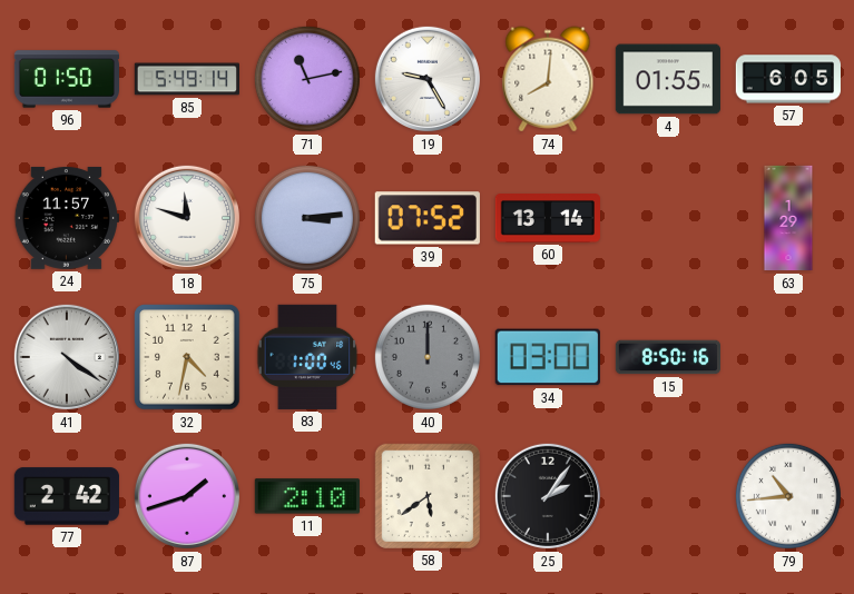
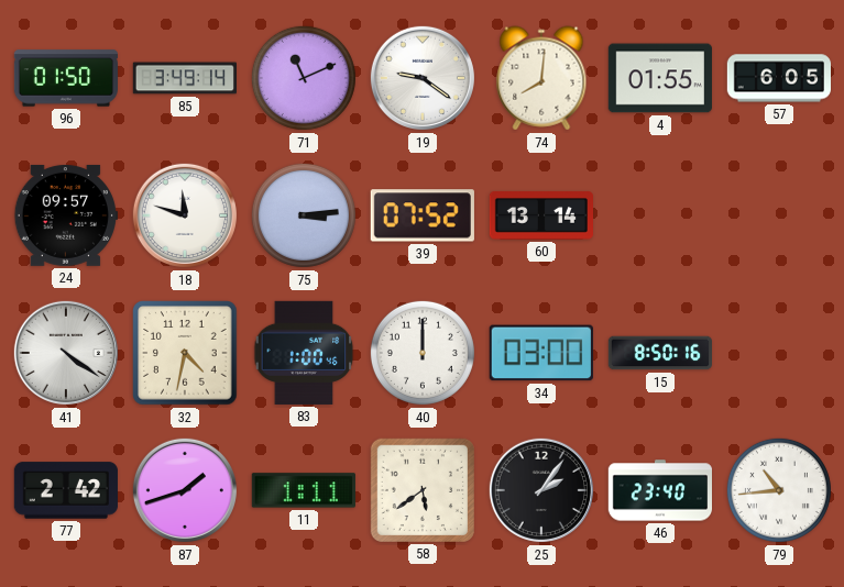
85: 5:49 -> 3:49
71: 11:13 -> 11:11
19: 9:25 -> 9:21
24: 11:57 -> 09:57
63: 1:29 -> none
40 dial: grey -> white
11: 2:10 -> 1:11
46: none -> 23:40
